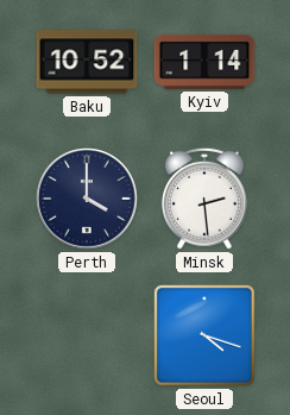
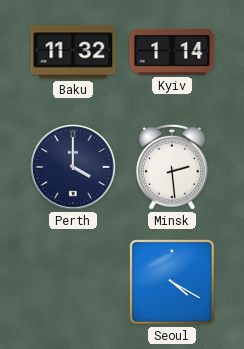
Baku: 10:52 -> 11:32
Seoul: 4:18 -> 4:20
